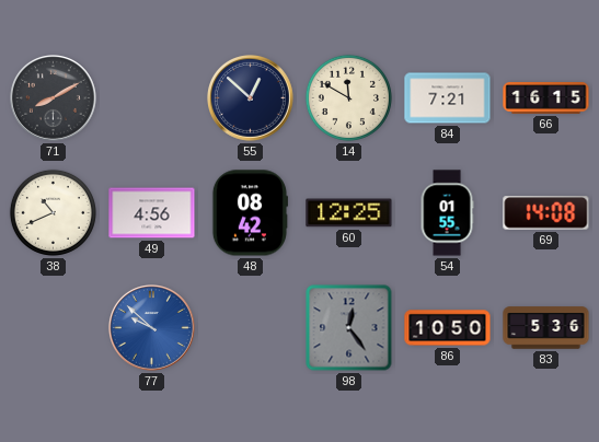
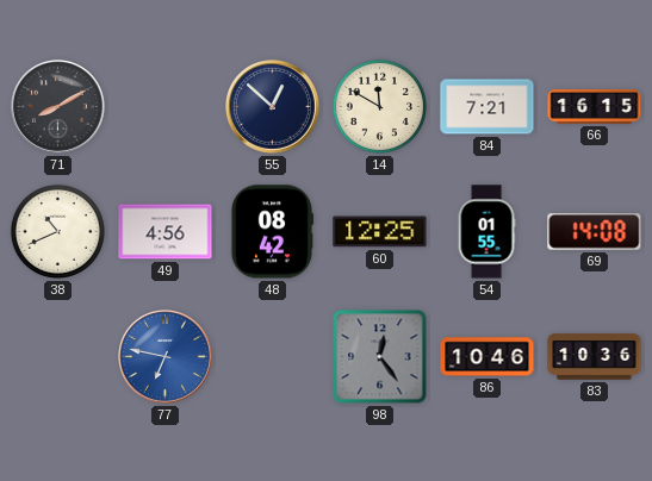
77: 9:52 -> 6:47
86: 10:50 -> 10:46
83: 5:36 -> 10:36
